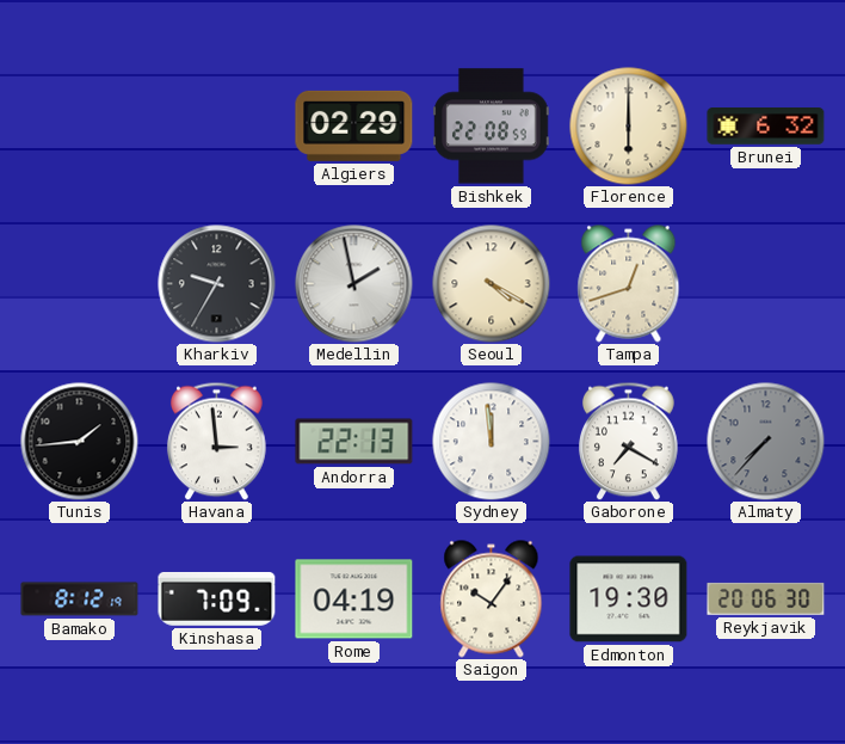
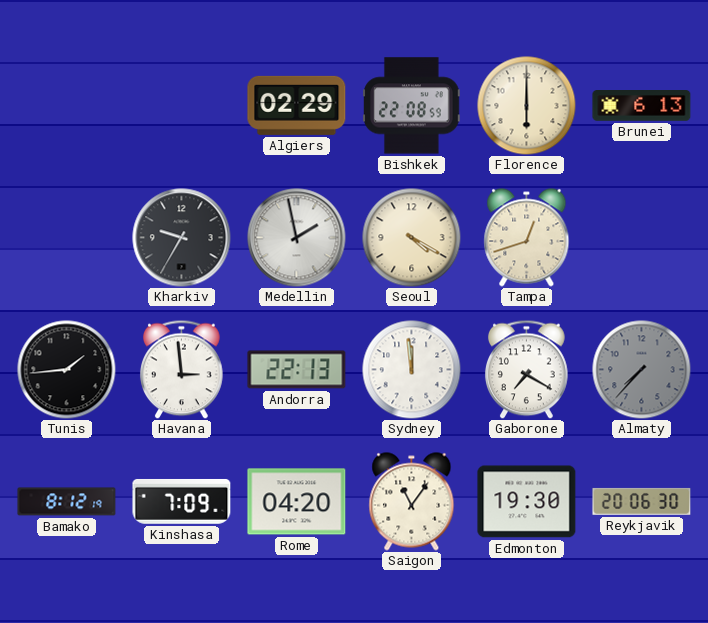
Brunei: 6:32 -> 6:13
Rome: 04:19 -> 04:20
Saigon: 10:06 -> 11:06
